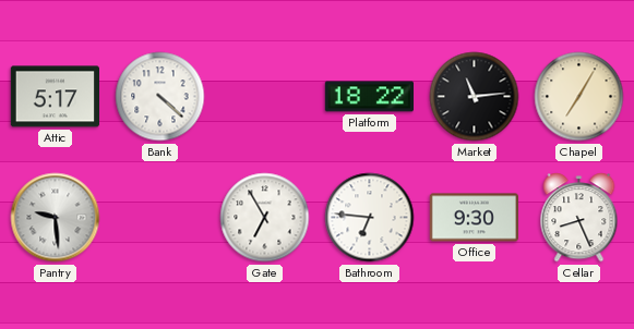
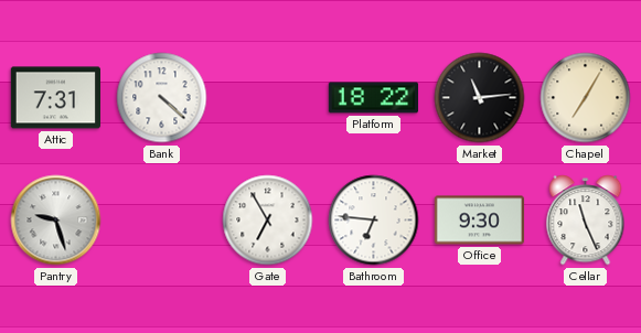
Attic: 5:17 -> 7:31
Pantry: 9:29 -> 9:27
Cellar: 8:26 -> 11:26
